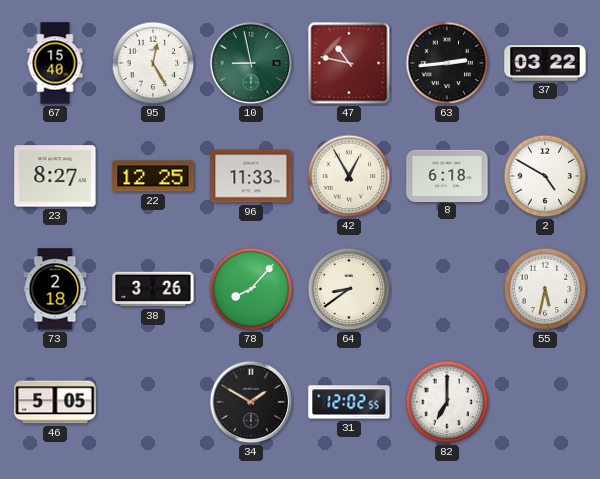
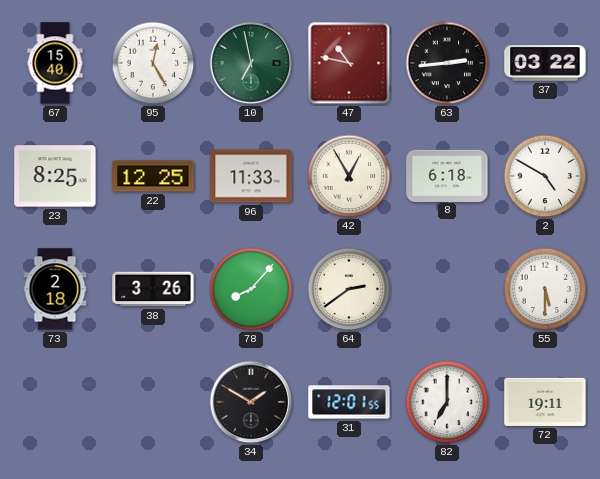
10: 8:58 -> 6:58
23: 8:27 -> 8:25
64: 8:39 -> 2:39
55: 5:32 -> 5:30
46: 5:05 -> none
31: 12:02 -> 12:01
72: none -> 19:11
